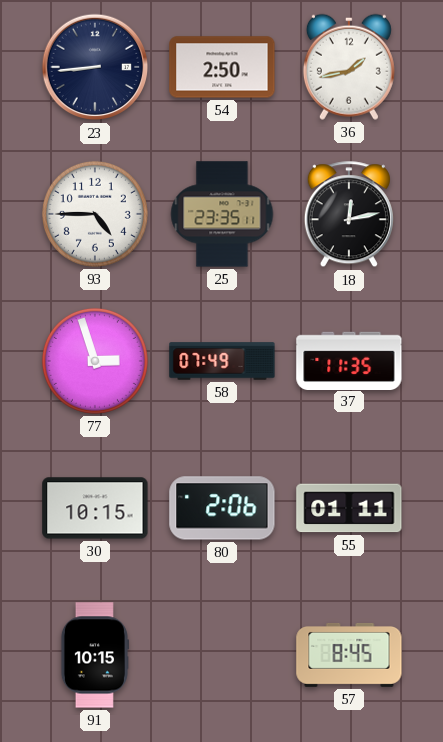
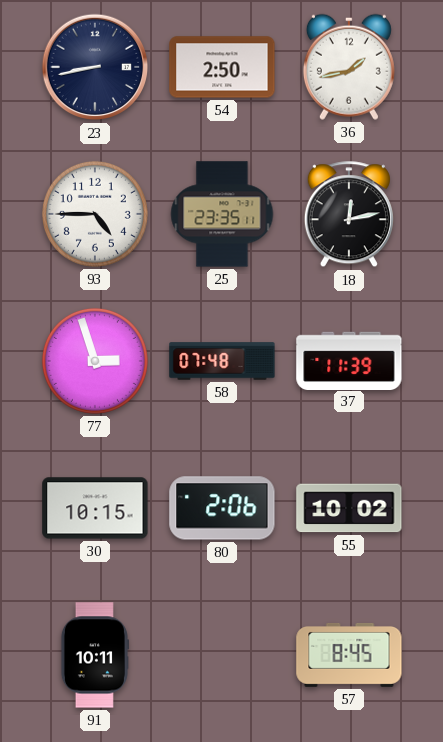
23: 8:44 -> 8:43
58: 07:49 -> 07:48
37: 11:35 -> 11:39
55: 01:11 -> 10:02
91: 10:15 -> 10:11
